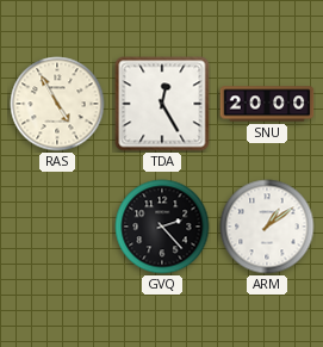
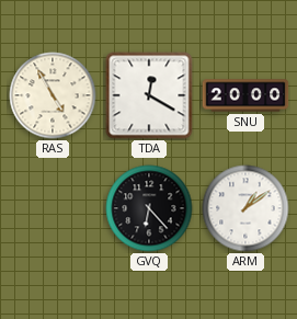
TDA: 12:25 -> 12:20
GVQ: 2:23 -> 6:23
